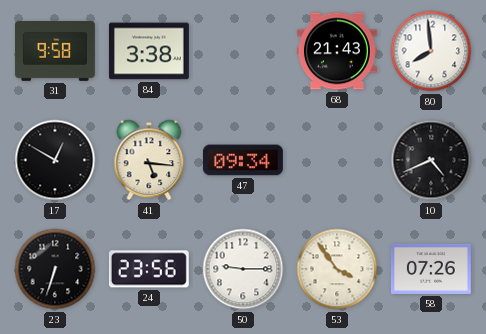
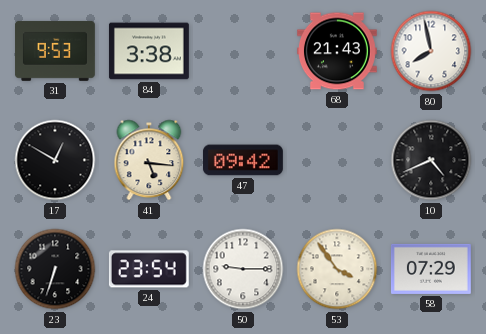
31: 9:58 -> 9:53
80: 7:59 -> 7:58
47: 09:34 -> 09:42
24: 23:56 -> 23:54
58: 07:26 -> 07:29
